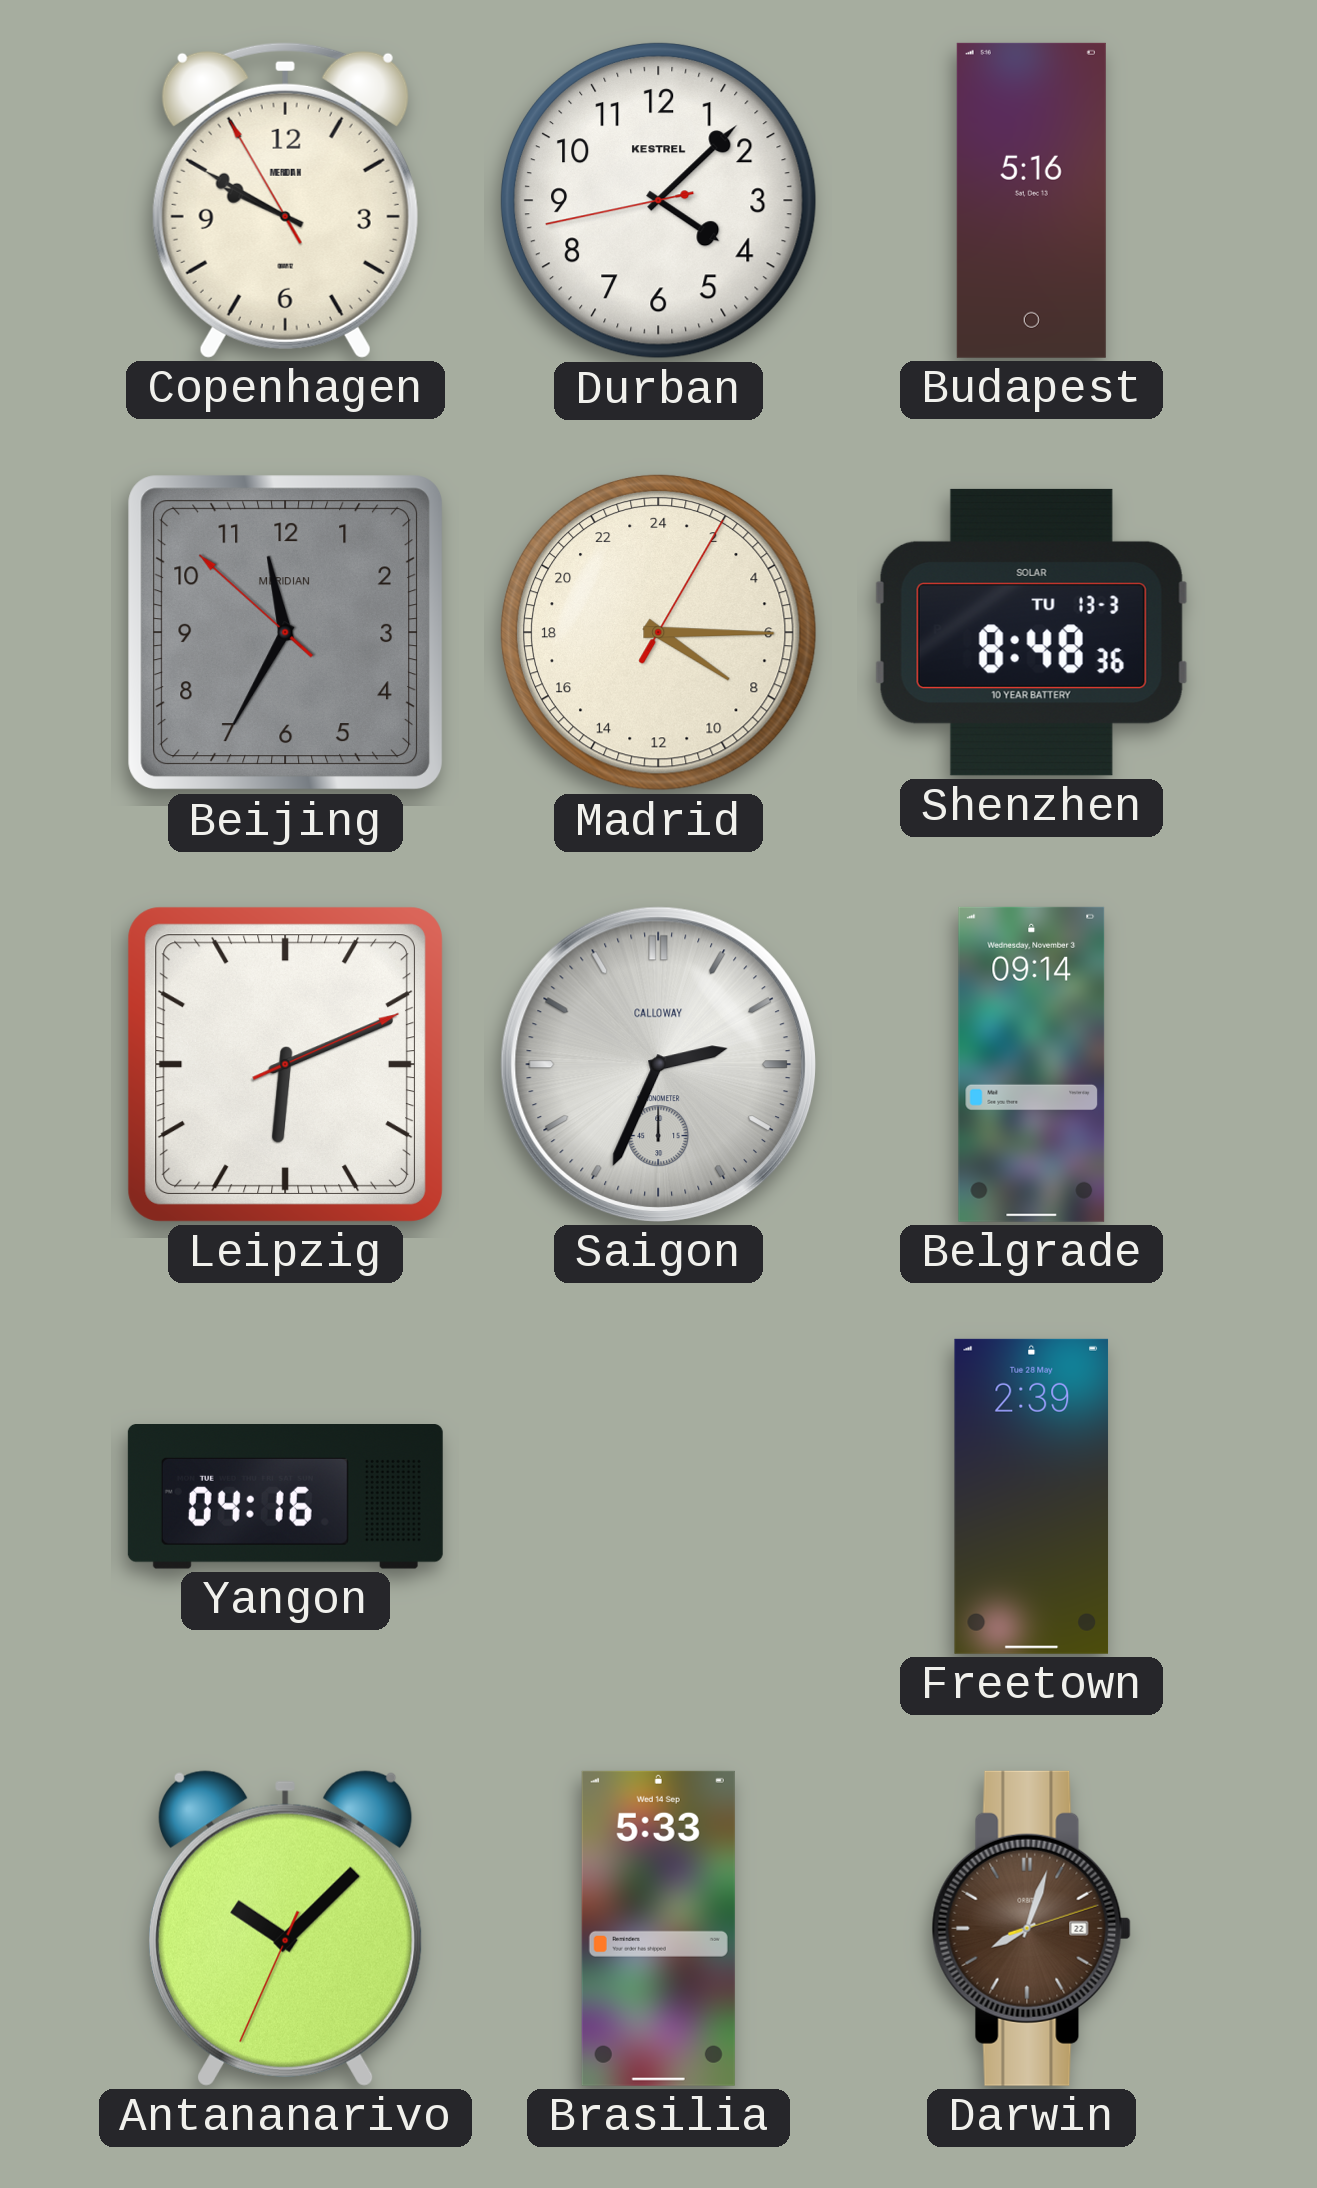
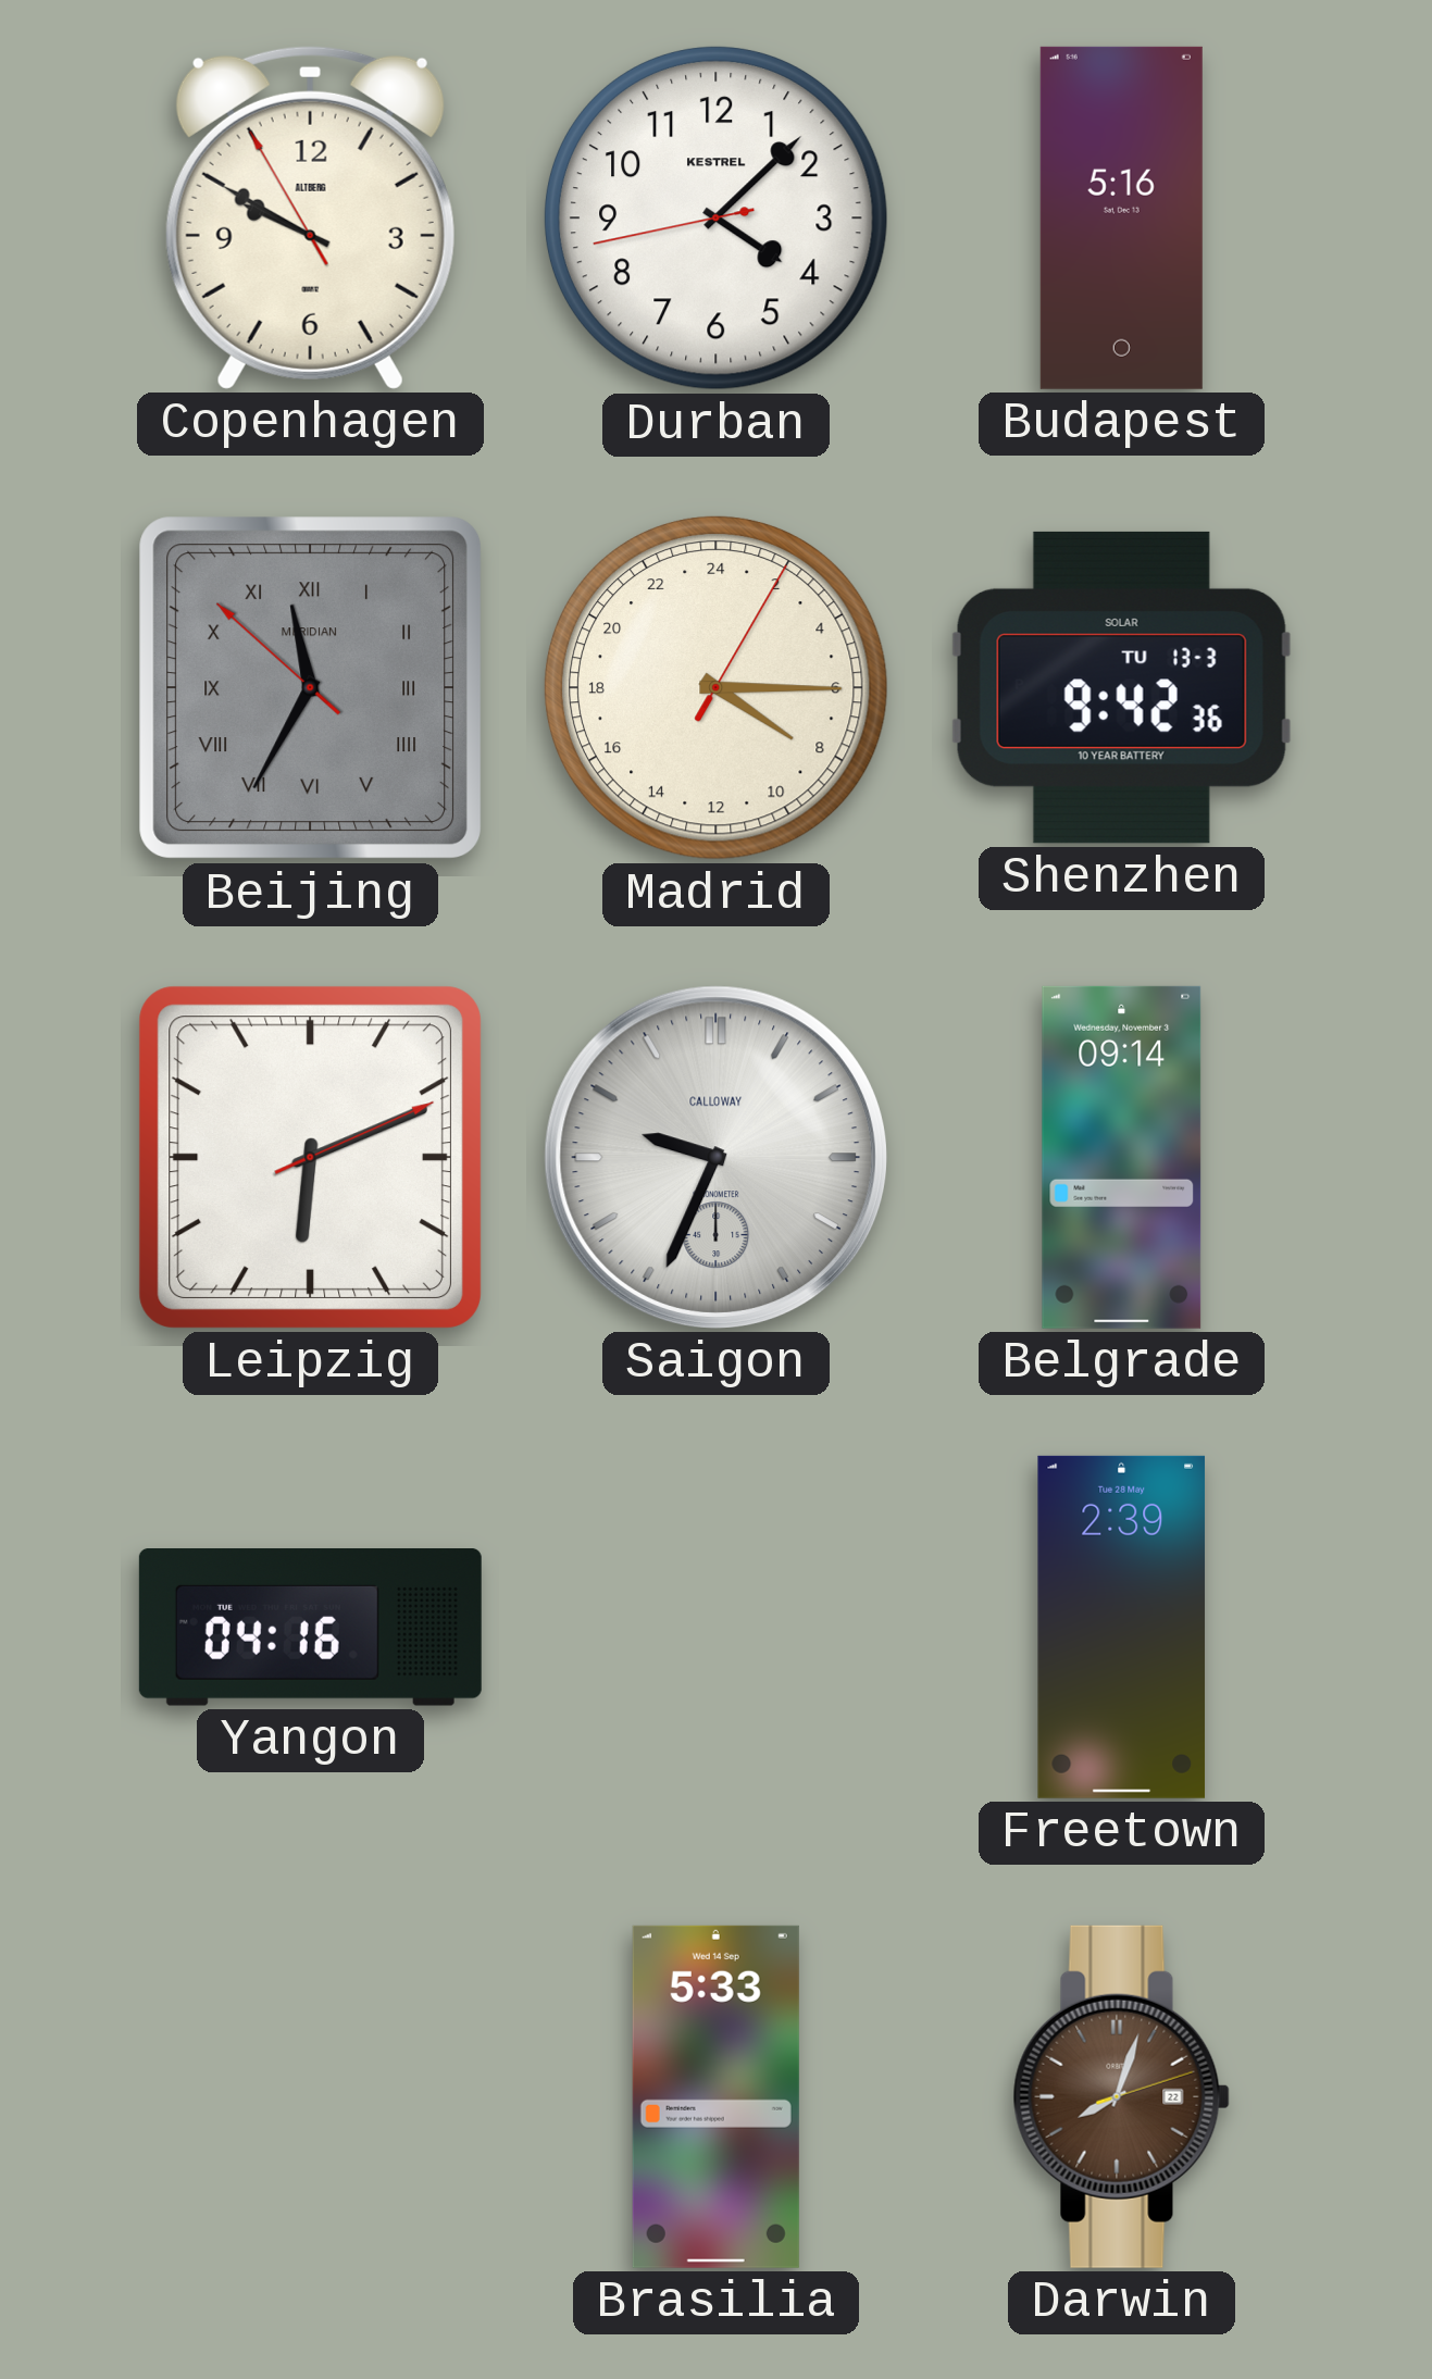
Copenhagen brand: MERIDIAN -> ALTBERG
Beijing numerals: Arabic -> Roman
Shenzhen: 8:48 -> 9:42
Saigon: 2:34 -> 9:34
Antananarivo: 10:07 -> none
